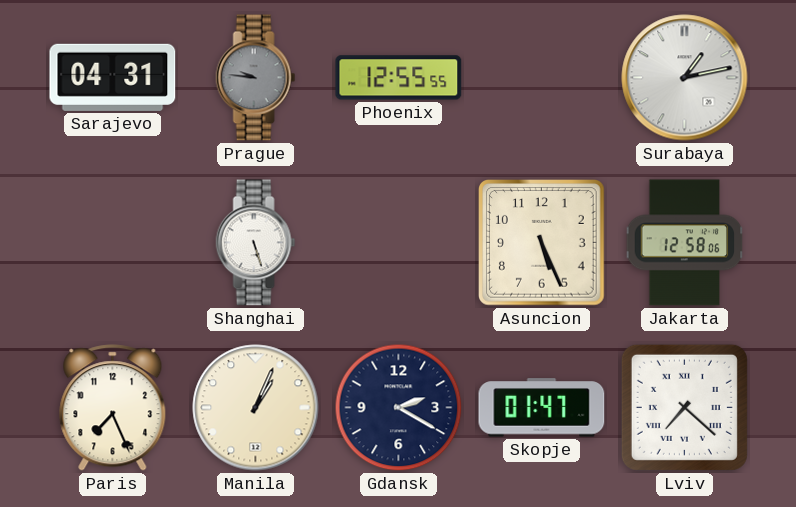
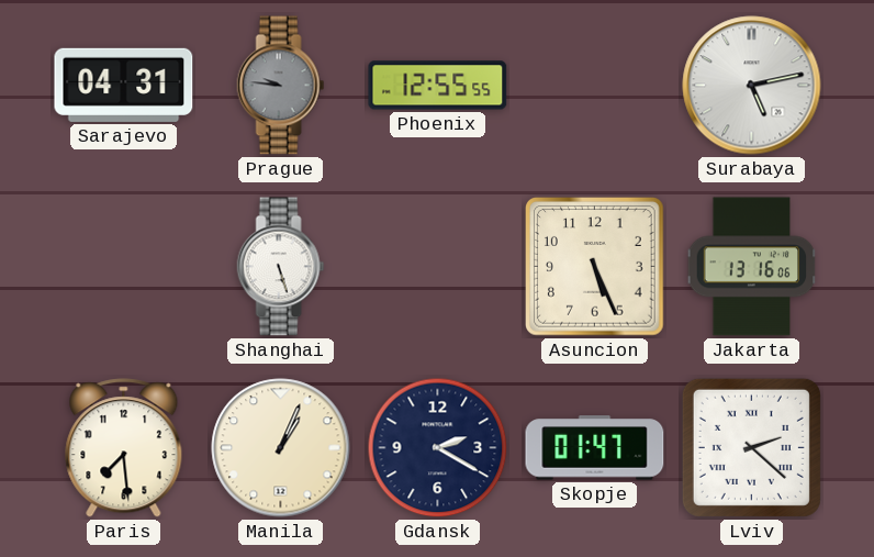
Surabaya: 1:13 -> 5:13
Jakarta: 12:58 -> 13:16
Paris: 7:26 -> 7:29
Lviv: 7:22 -> 2:22
